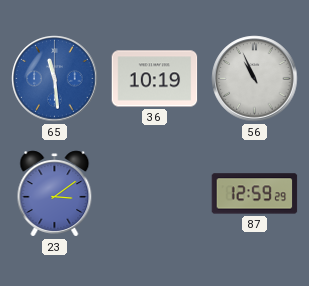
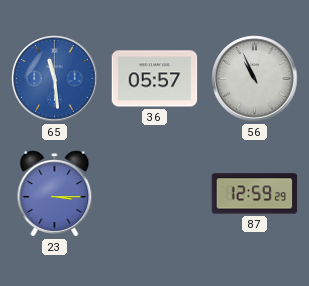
36: 10:19 -> 05:57
23: 3:09 -> 3:15
